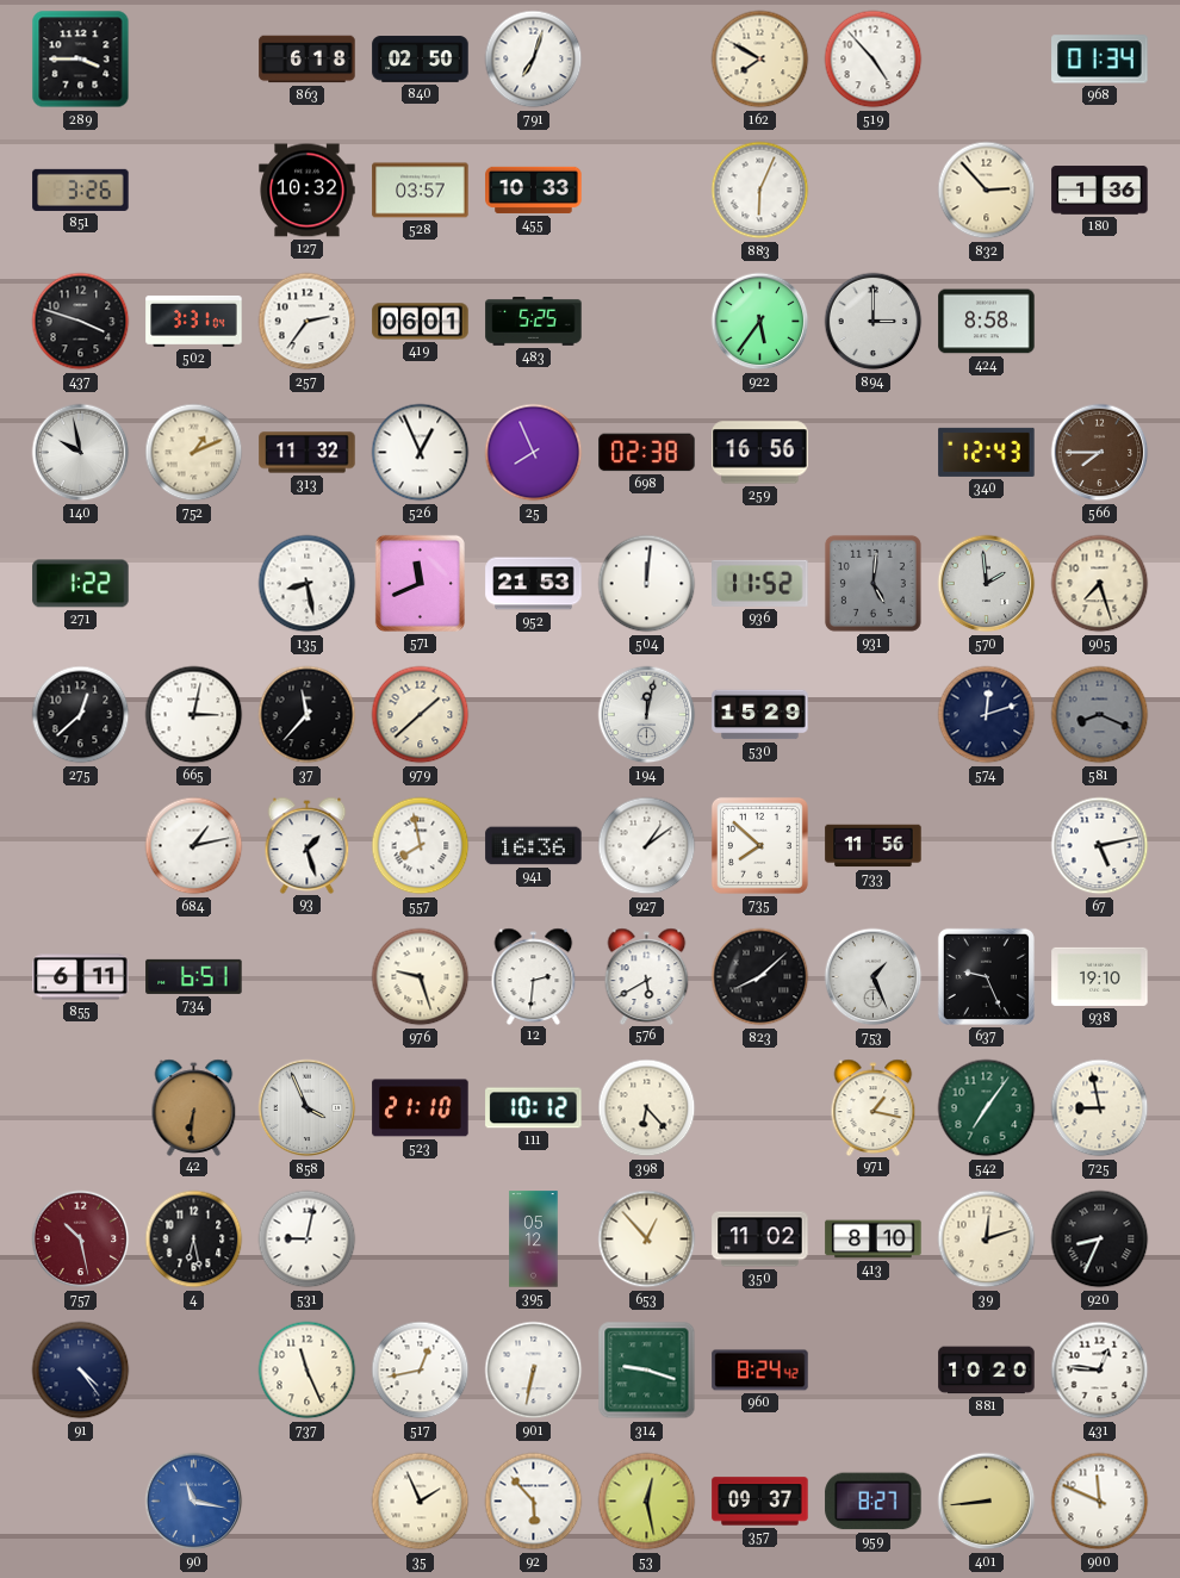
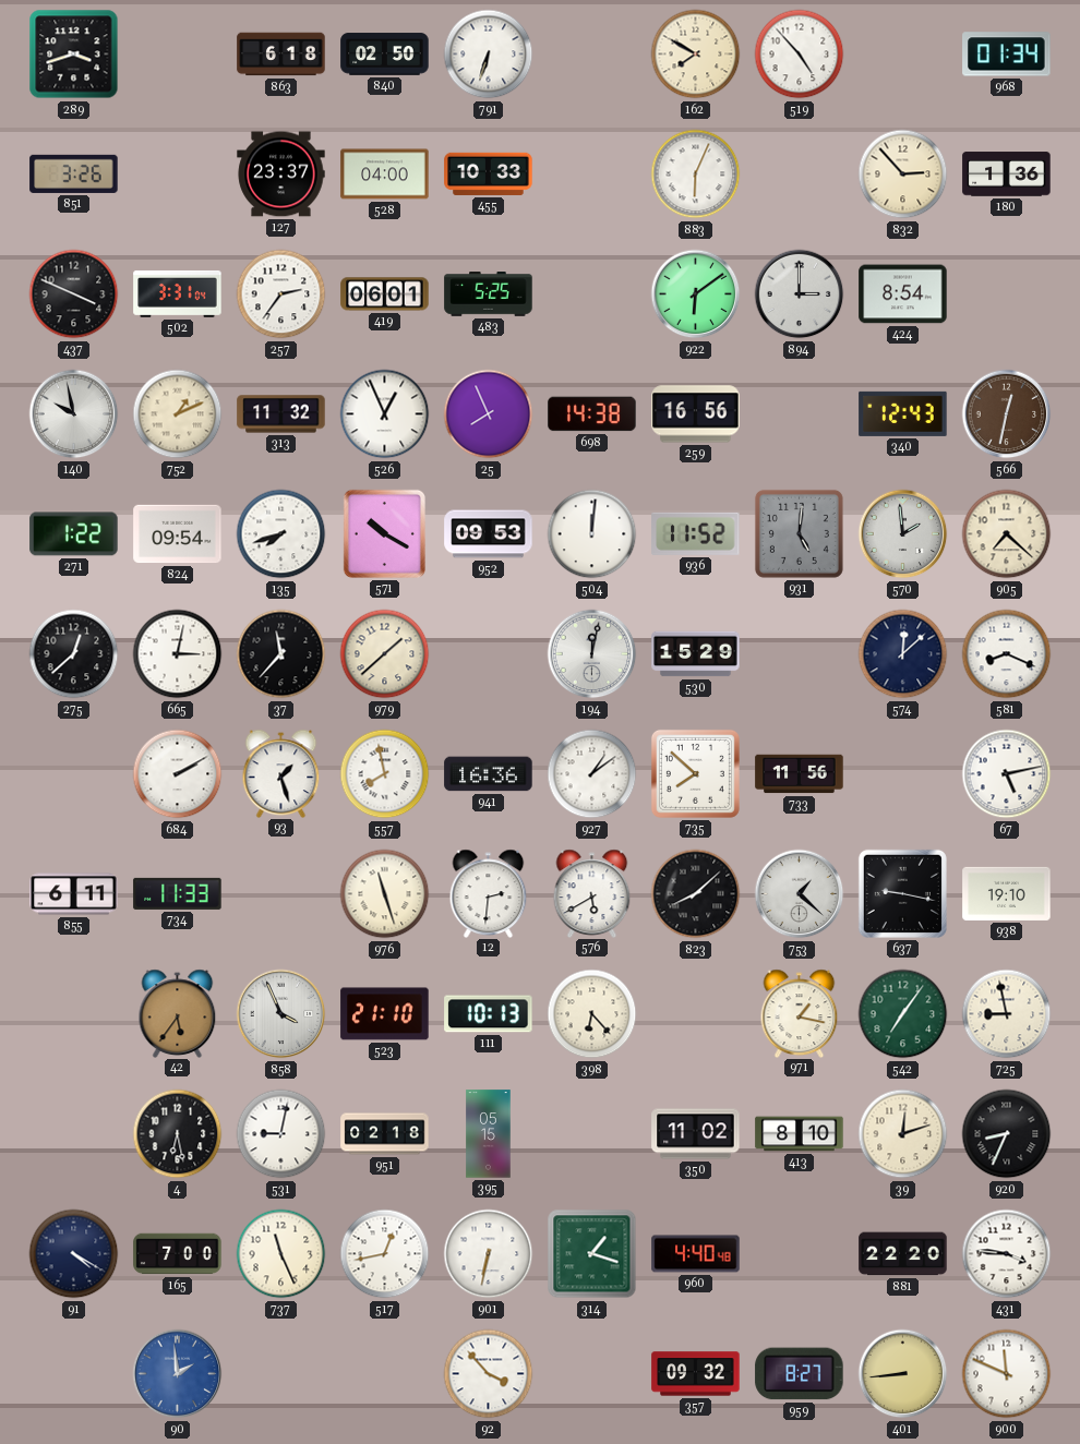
289: 3:45 -> 3:42
791: 7:03 -> 6:33
127: 10:32 -> 23:37
528: 03:57 -> 04:00
437: 3:48 -> 3:49
922: 5:36 -> 6:09
424: 8:58 -> 8:54
698: 02:38 -> 14:38
566: 7:45 -> 12:32
824: none -> 09:54
135: 8:28 -> 7:42
571: 11:41 -> 10:20
952: 21:53 -> 09:53
905: 7:27 -> 7:22
574: 12:12 -> 12:08
581 dial: grey -> white
684: 1:13 -> 2:10
734: 6:51 -> 11:33
976: 9:27 -> 11:27
753: 1:26 -> 1:22
637: 9:26 -> 9:17
42: 6:31 -> 5:36
111: 10:12 -> 10:13
757: 10:28 -> none
951: none -> 02:18
395: 05:12 -> 05:15
653: 12:53 -> none
91: 4:24 -> 4:20
165: none -> 7:00
314: 9:18 -> 1:18
960: 8:24 -> 4:40
881: 10:20 -> 22:20
431: 12:46 -> 3:46
90: 11:17 -> 1:59
35: 1:56 -> none
92: 5:53 -> 3:53
53: 12:28 -> none
357: 09:37 -> 09:32
